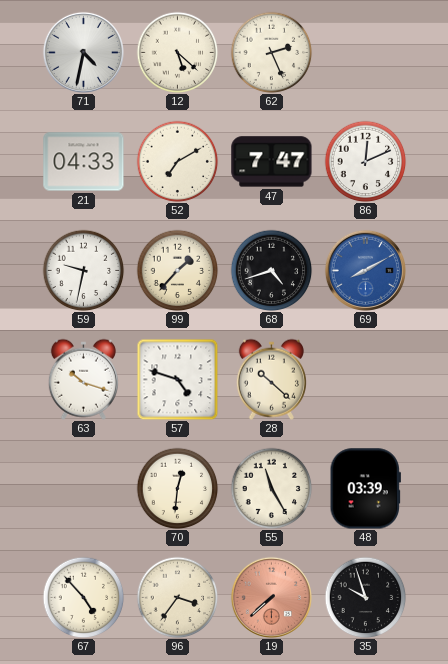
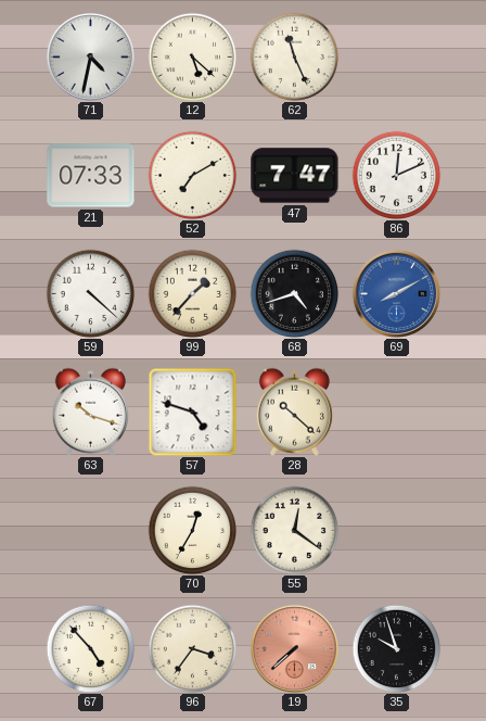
62: 2:26 -> 11:26
21: 04:33 -> 07:33
59: 9:32 -> 4:22
70: 12:31 -> 12:35
55: 11:25 -> 12:21
48: 03:39 -> none
